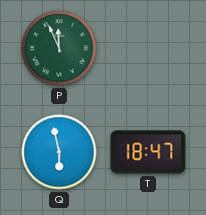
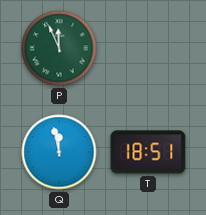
Q: 5:58 -> 11:58
T: 18:47 -> 18:51
